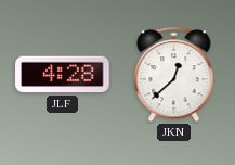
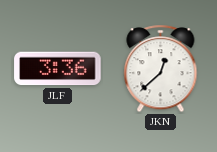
JLF: 4:28 -> 3:36
